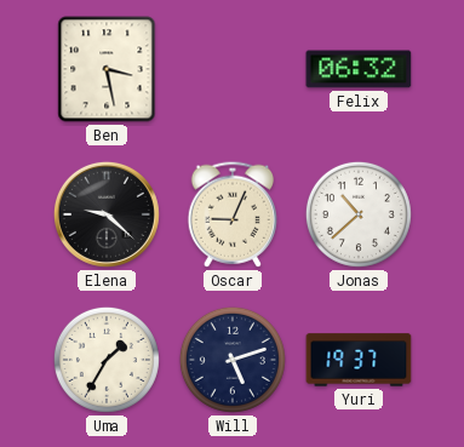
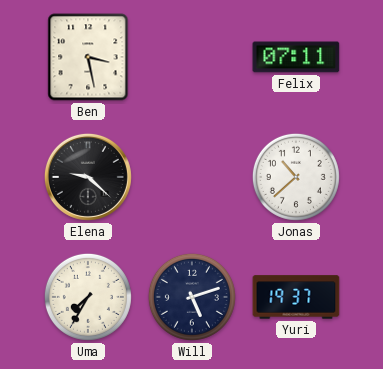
Felix: 06:32 -> 07:11
Oscar: 9:04 -> none
Uma: 1:35 -> 7:35
